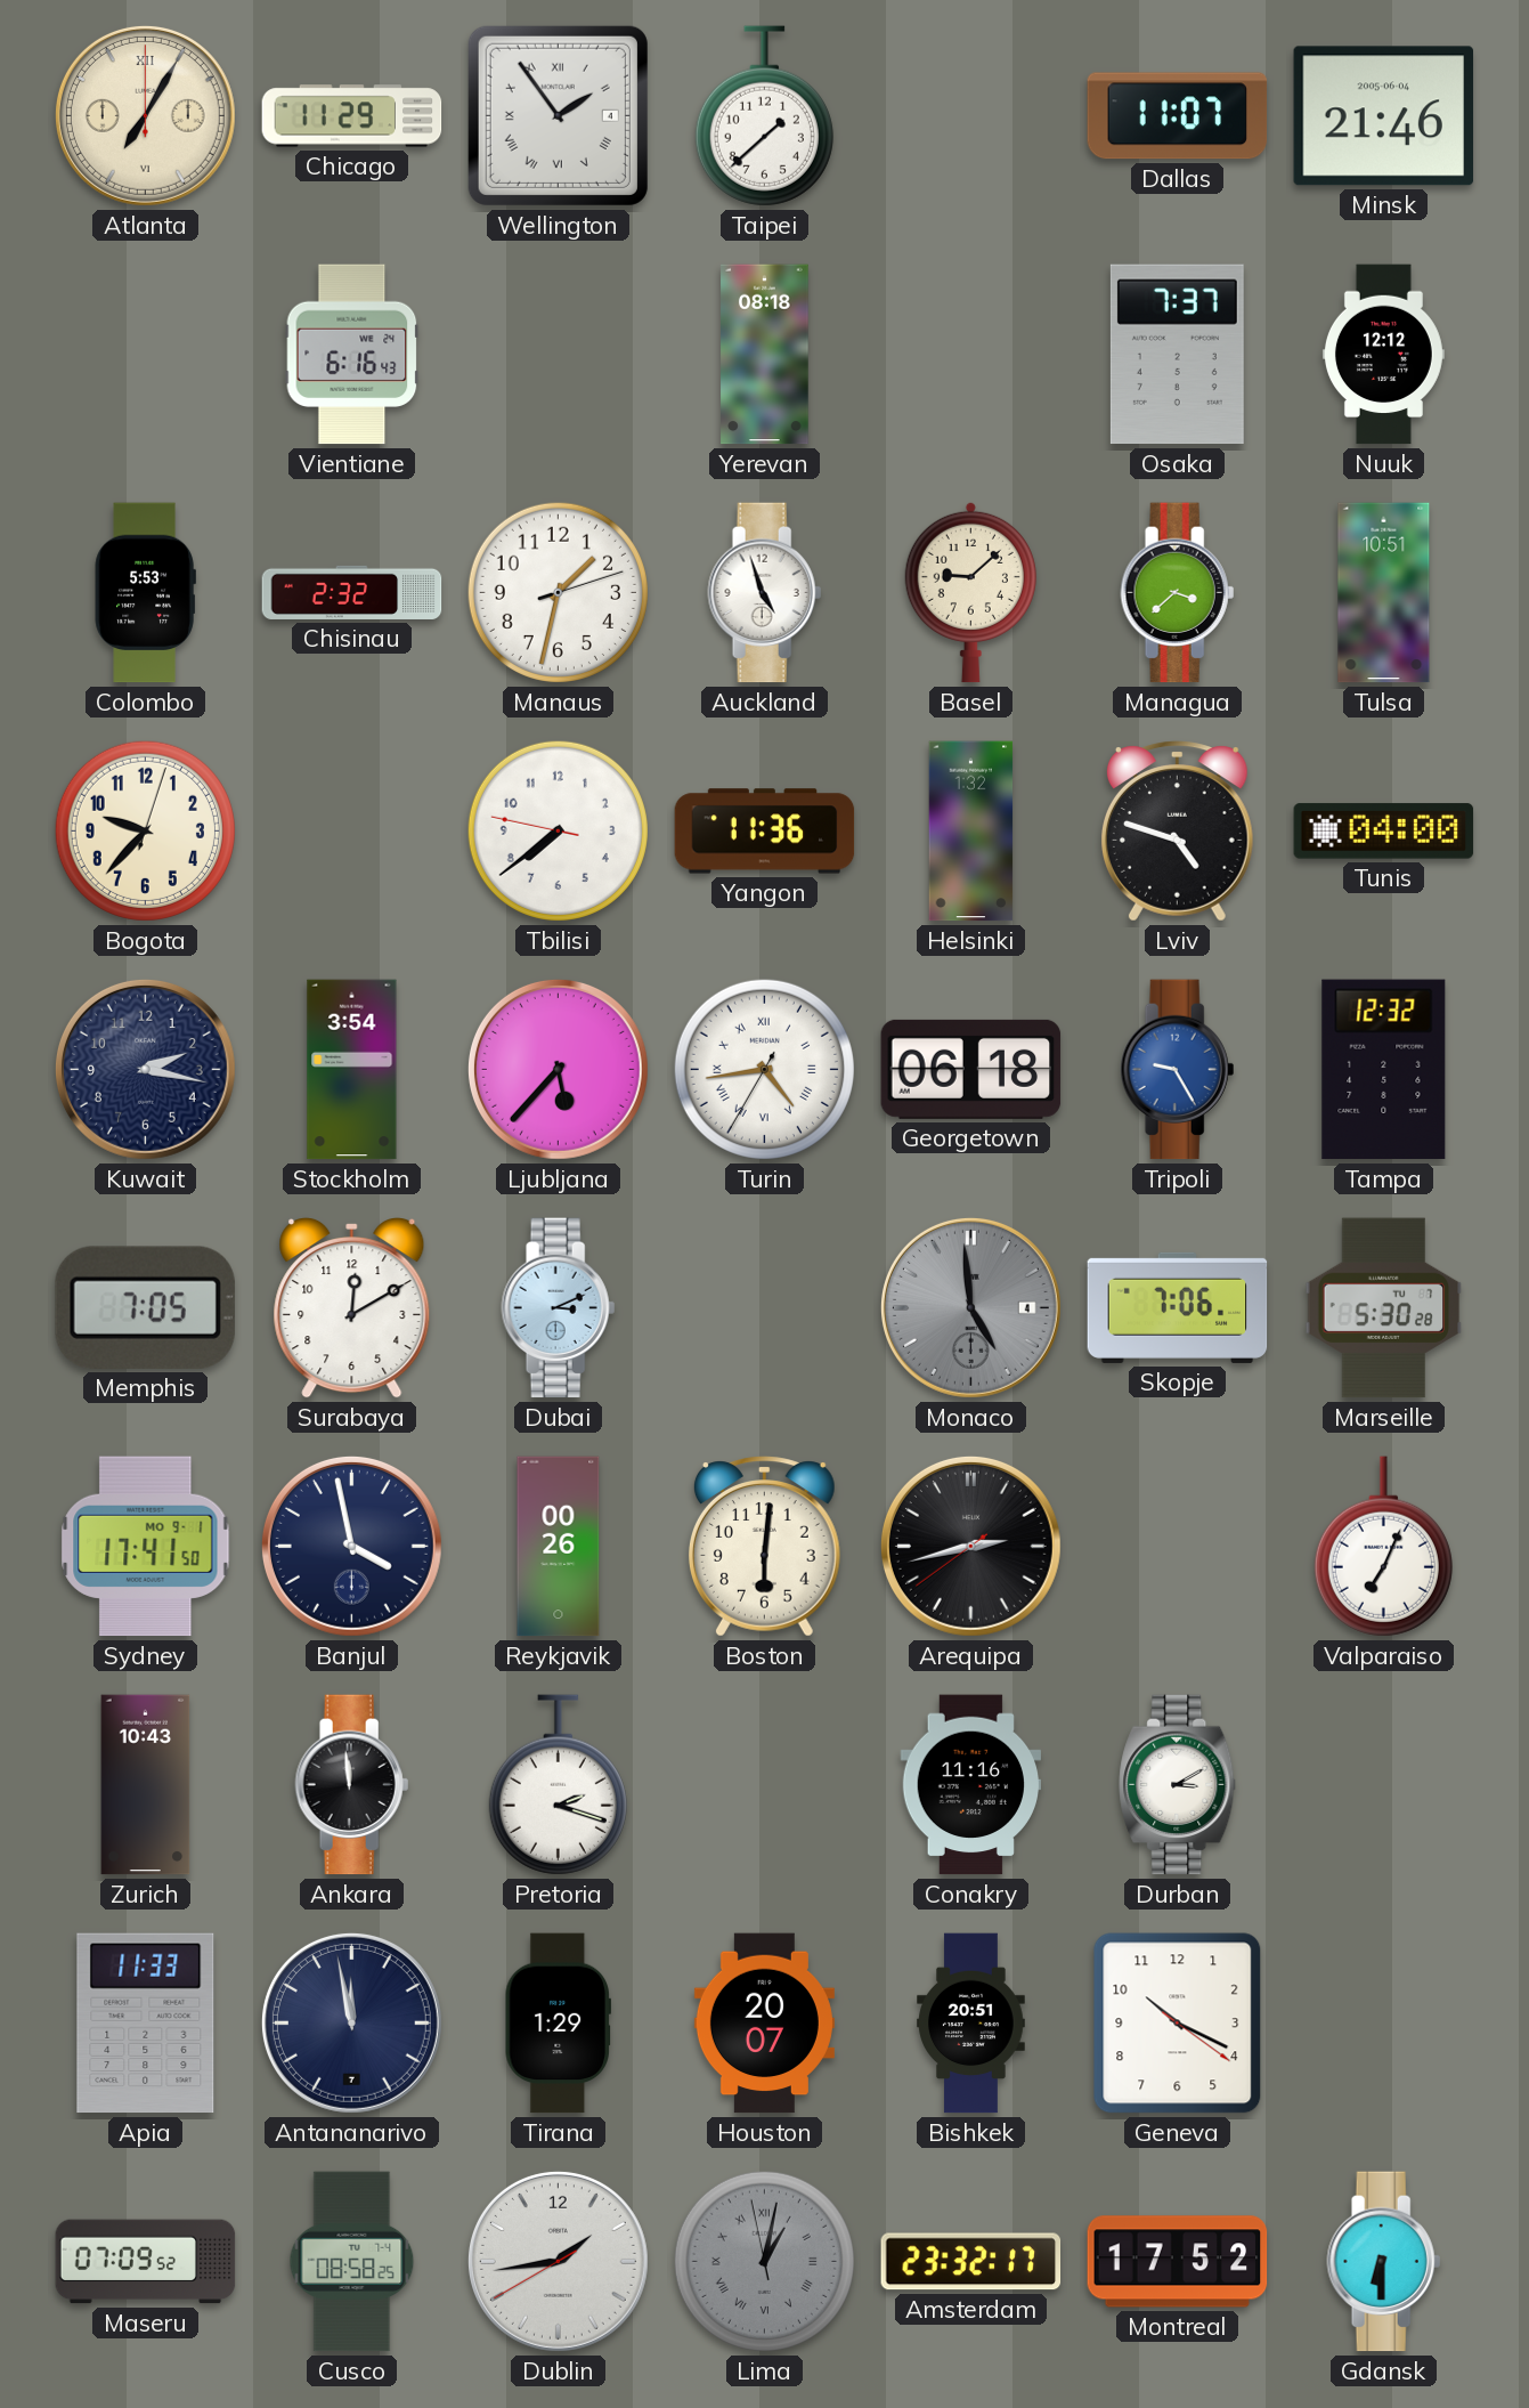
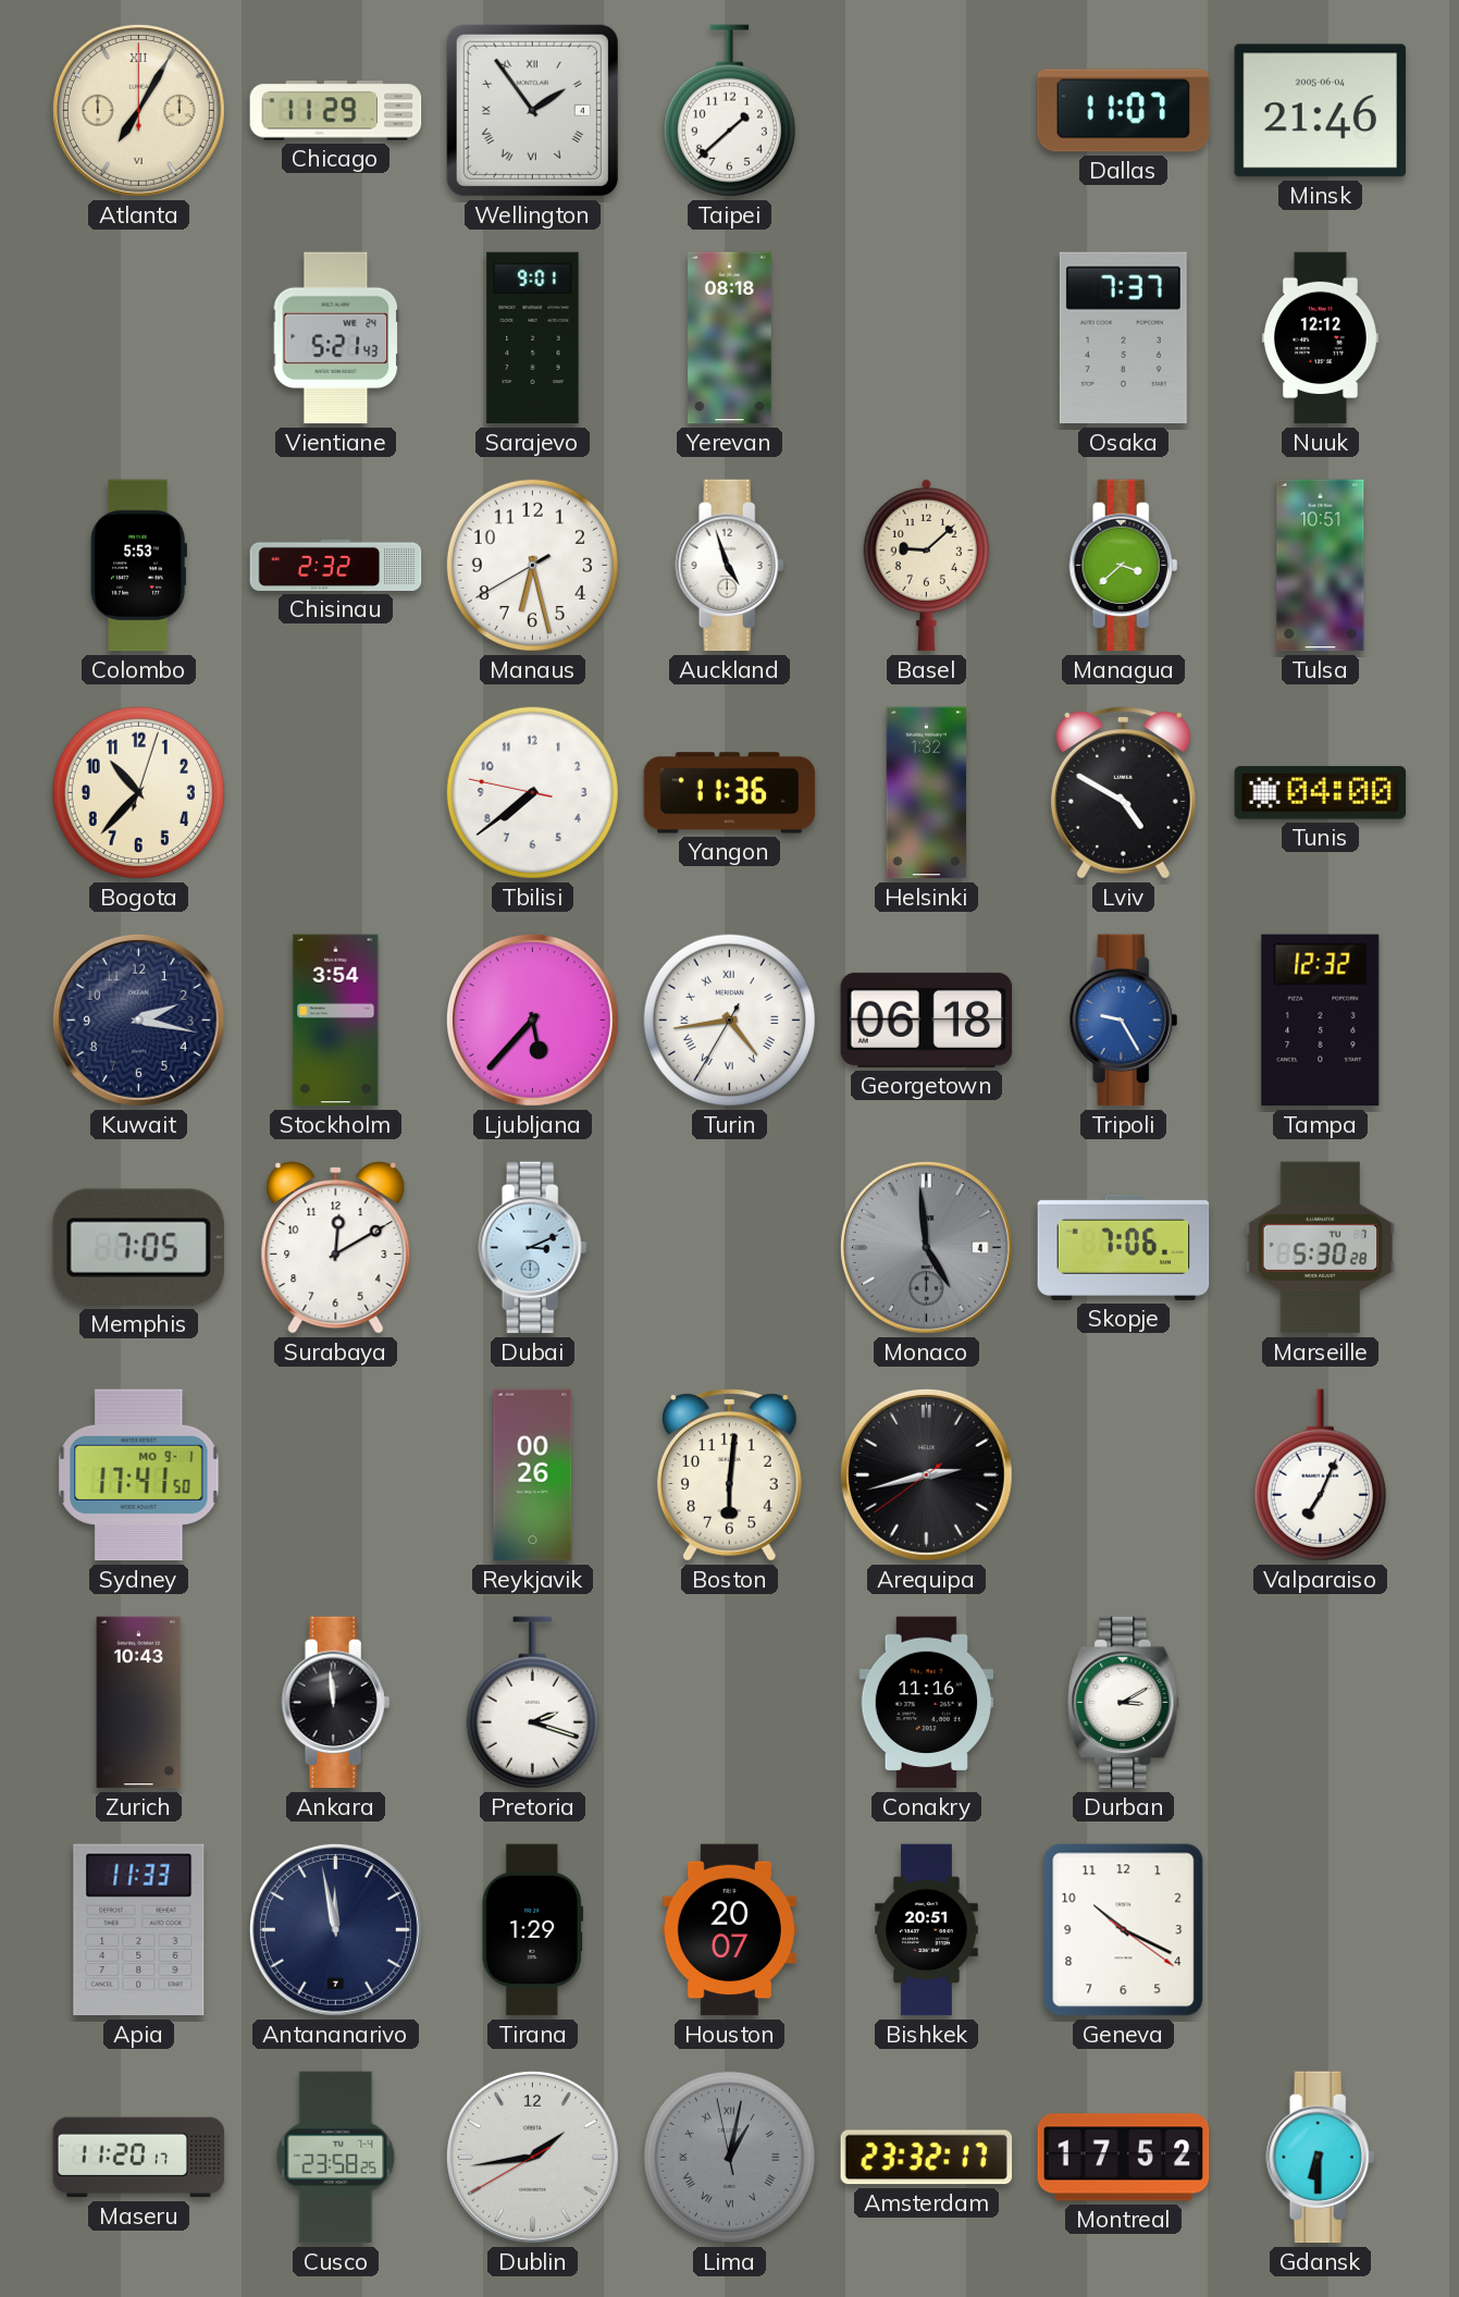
Vientiane: 6:16 -> 5:21
Sarajevo: none -> 9:01
Manaus: 1:32 -> 6:27
Bogota: 9:37 -> 10:37
Lviv: 4:48 -> 4:50
Banjul: 3:58 -> none
Maseru: 07:09 -> 11:20
Cusco: 08:58 -> 23:58
